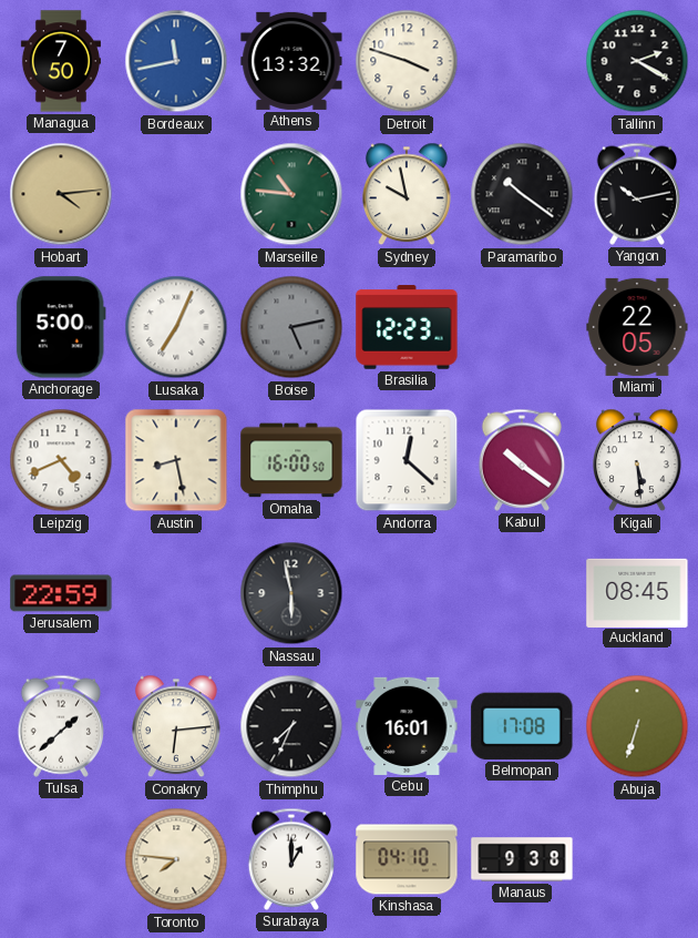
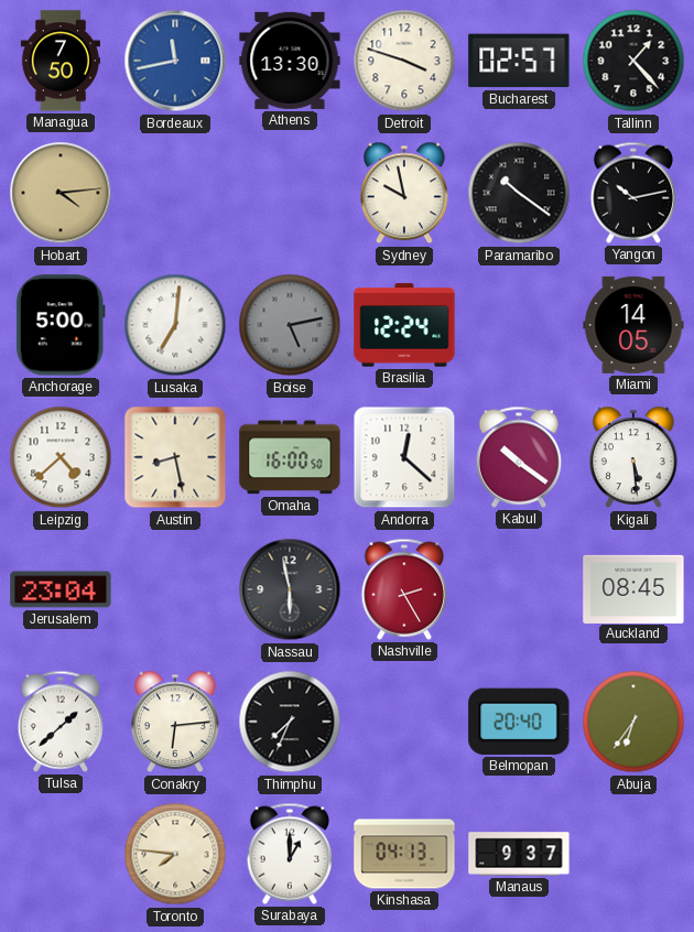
Athens: 13:32 -> 13:30
Bucharest: none -> 02:57
Tallinn: 2:20 -> 1:23
Marseille: 10:46 -> none
Lusaka: 7:04 -> 7:01
Brasilia: 12:23 -> 12:24
Miami: 22:05 -> 14:05
Leipzig: 4:41 -> 4:38
Jerusalem: 22:59 -> 23:04
Nashville: none -> 2:25
Cebu: 16:01 -> none
Belmopan: 17:08 -> 20:40
Abuja: 6:33 -> 6:36
Kinshasa: 04:10 -> 04:13
Manaus: 9:38 -> 9:37
